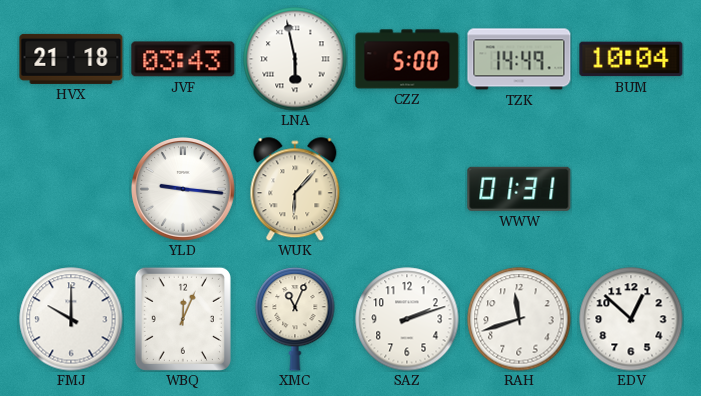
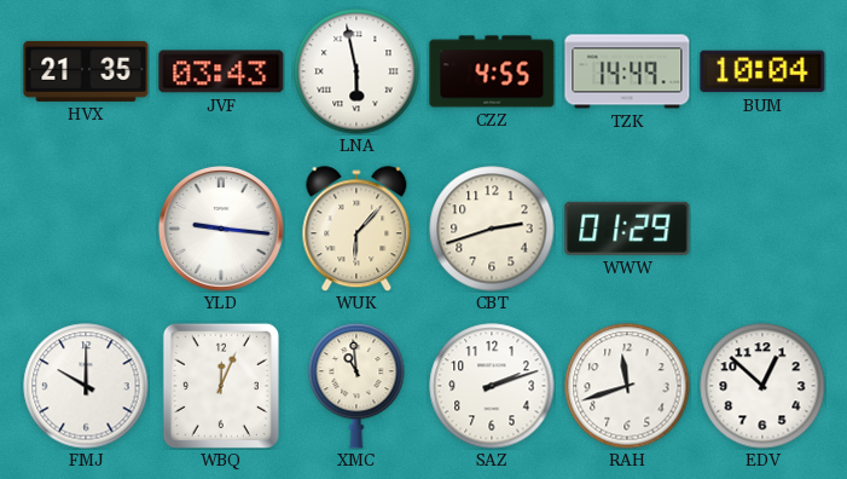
HVX: 21:18 -> 21:35
CZZ: 5:00 -> 4:55
CBT: none -> 2:42
WWW: 01:31 -> 01:29
XMC: 11:04 -> 10:59
